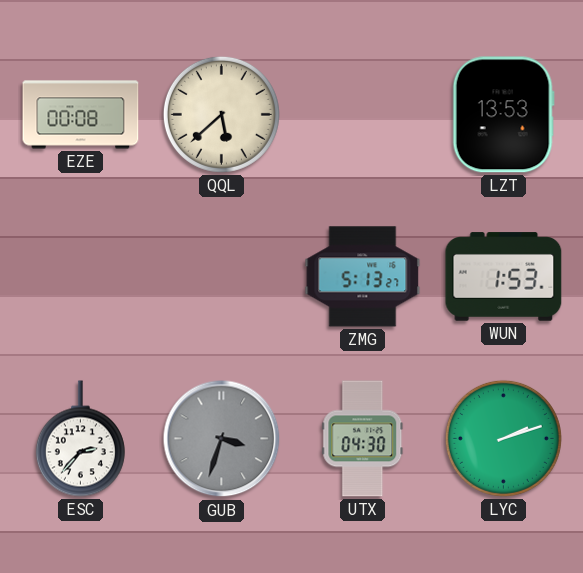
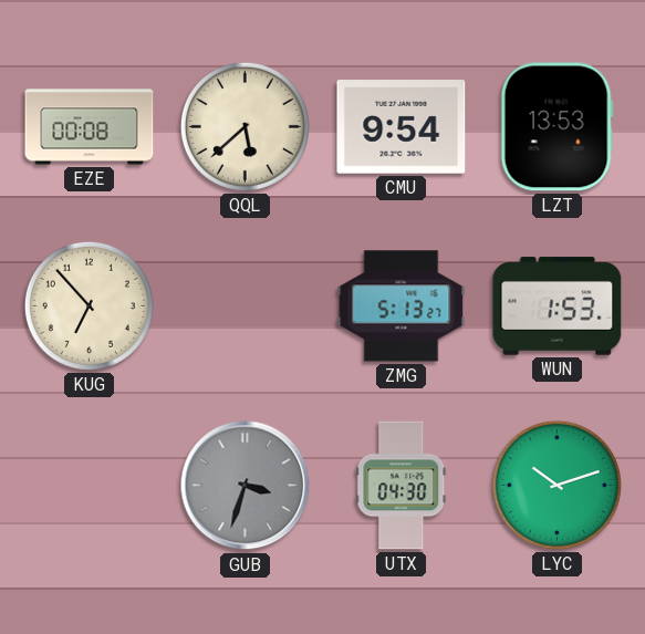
CMU: none -> 9:54
KUG: none -> 6:53
ESC: 2:37 -> none
LYC: 2:12 -> 10:12
